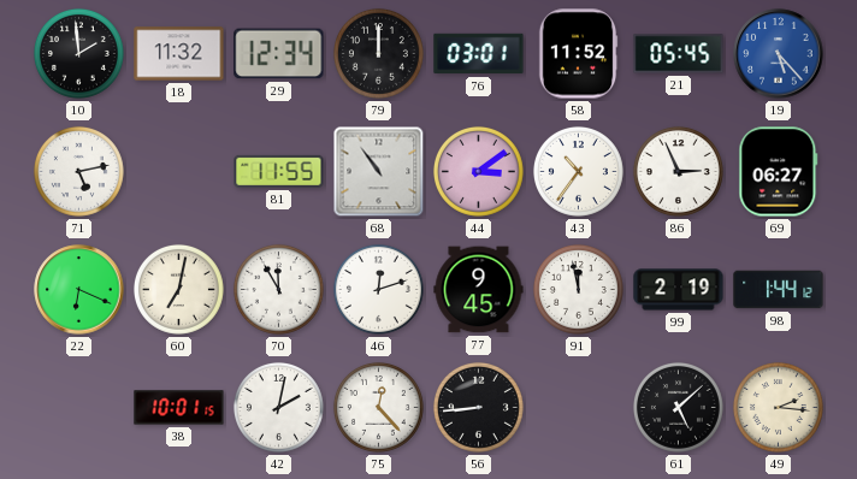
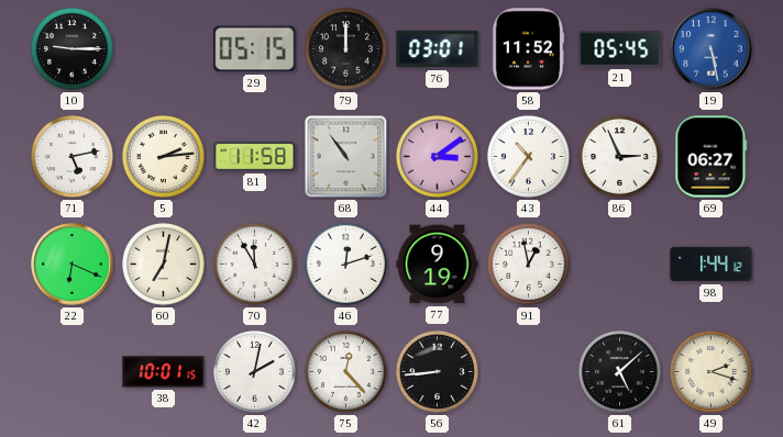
10: 1:59 -> 9:15
18: 11:32 -> none
29: 12:34 -> 05:15
19: 5:23 -> 5:28
5: none -> 2:14
81: 11:55 -> 11:58
77: 9:45 -> 9:19
91: 11:58 -> 12:58
99: 2:19 -> none
49: 2:16 -> 2:18
